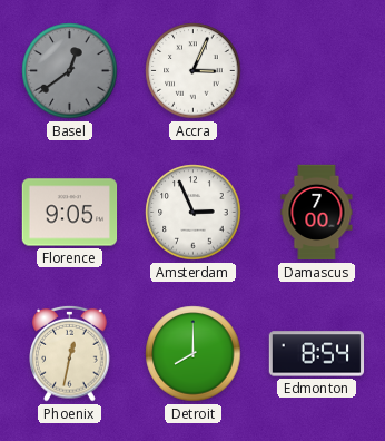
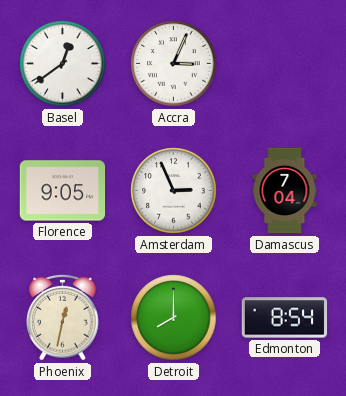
Basel dial: grey -> white
Damascus: 7:00 -> 7:04
